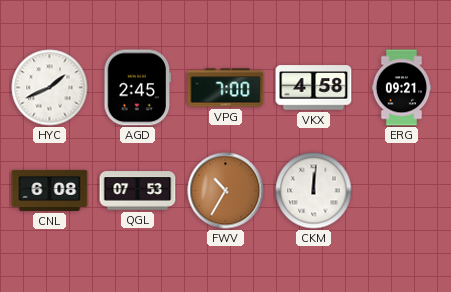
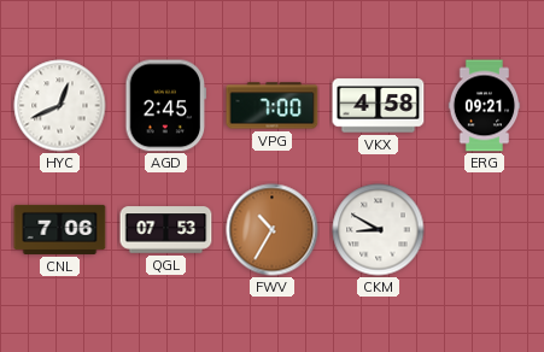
HYC: 1:41 -> 12:41
CNL: 6:08 -> 7:06
CKM: 12:01 -> 8:50
